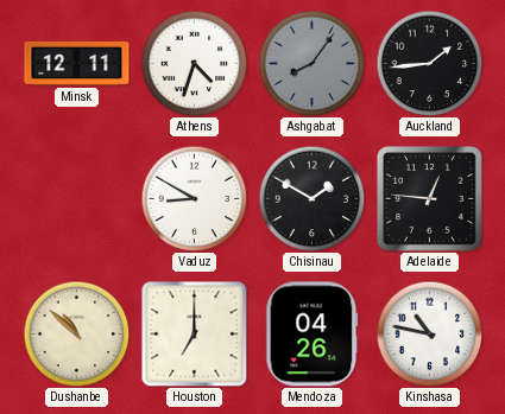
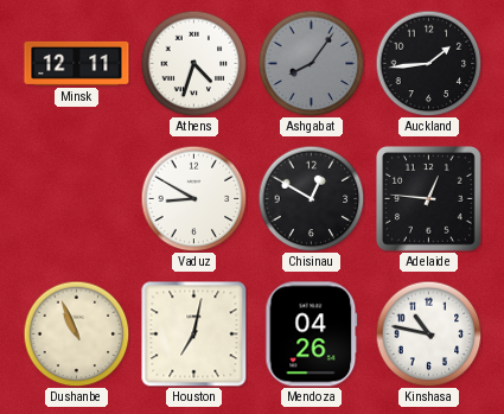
Chisinau: 1:50 -> 12:50
Dushanbe: 10:52 -> 10:56
Houston: 7:00 -> 7:02
